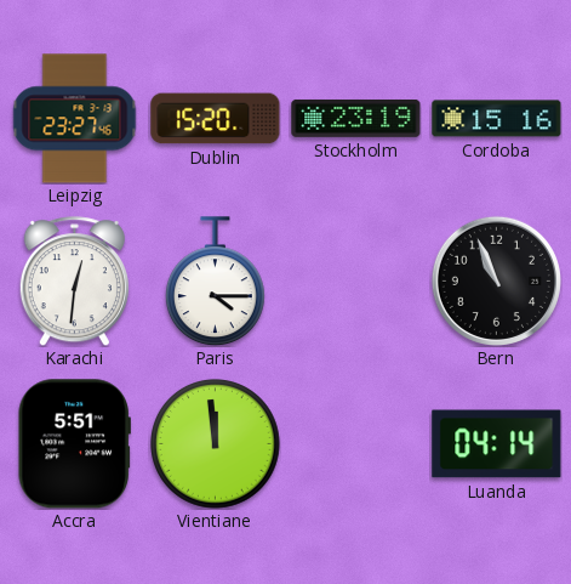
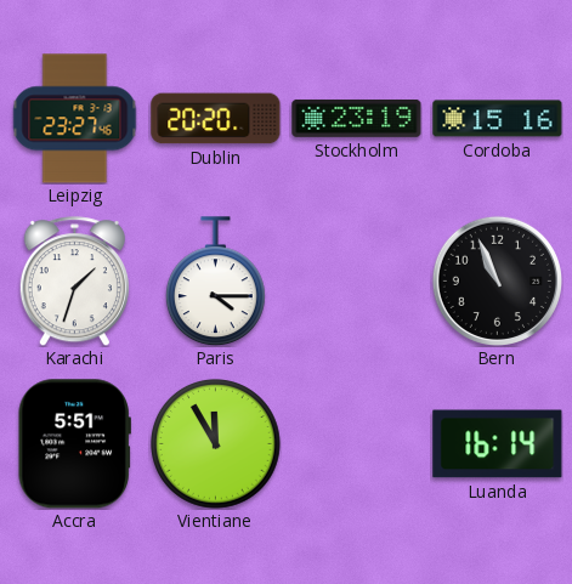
Dublin: 15:20 -> 20:20
Karachi: 12:31 -> 1:33
Vientiane: 11:59 -> 11:55
Luanda: 04:14 -> 16:14
